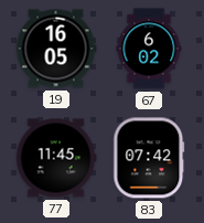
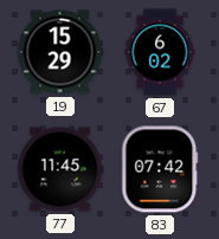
19: 16:05 -> 15:29
